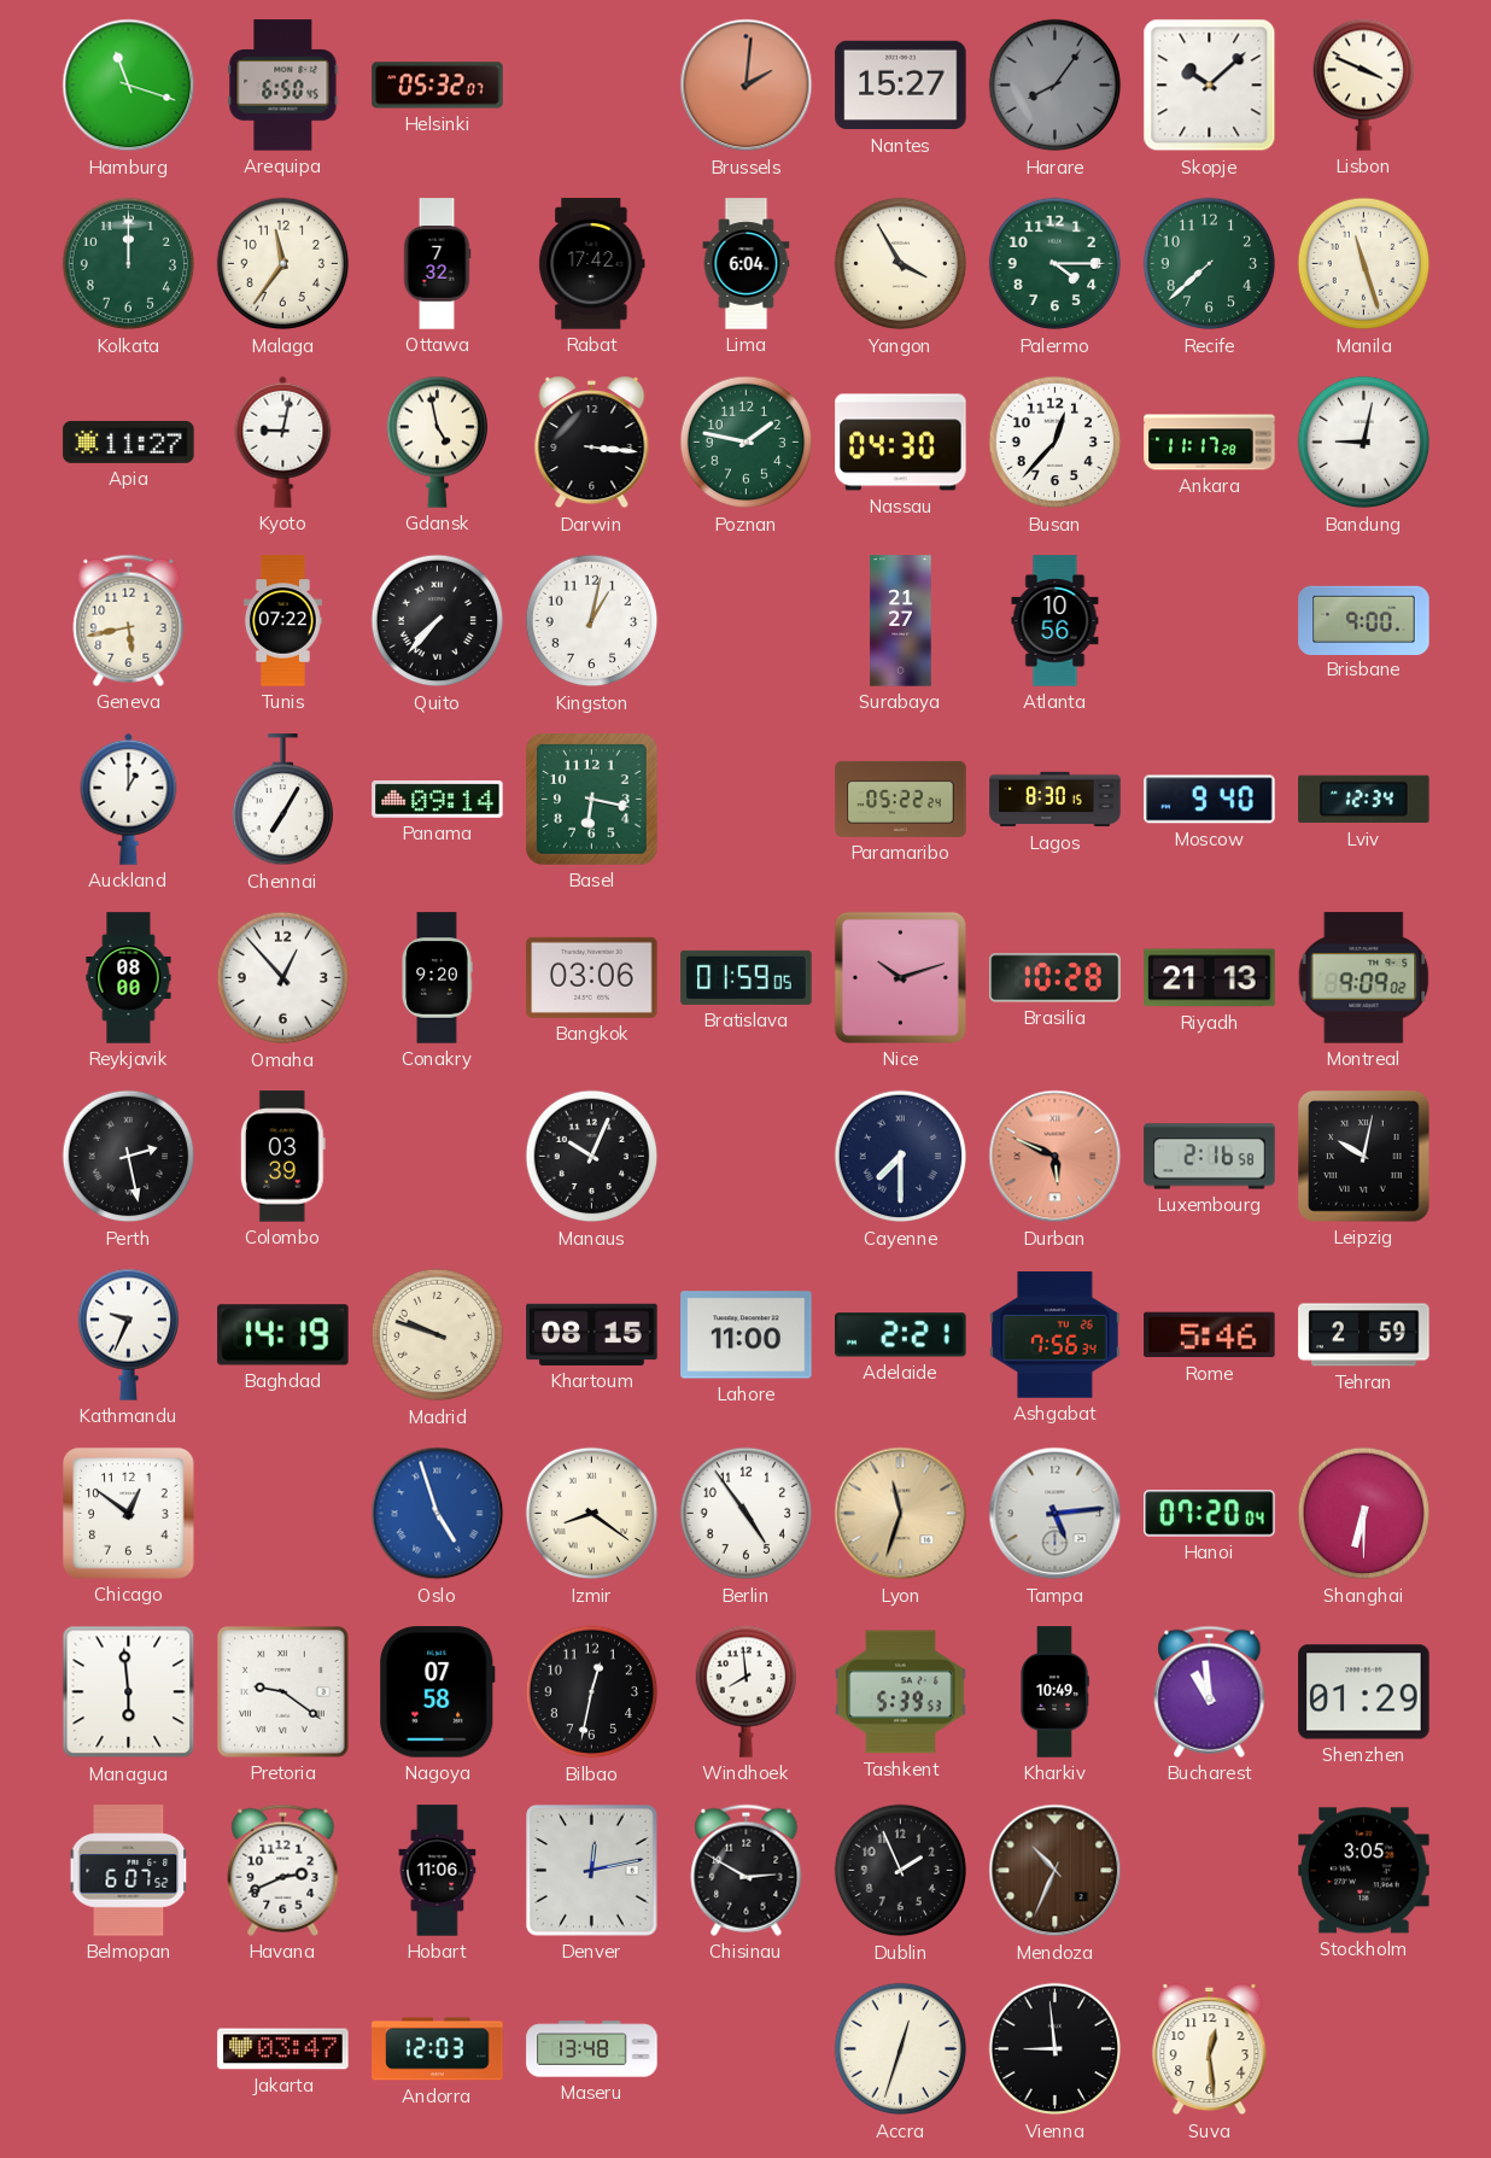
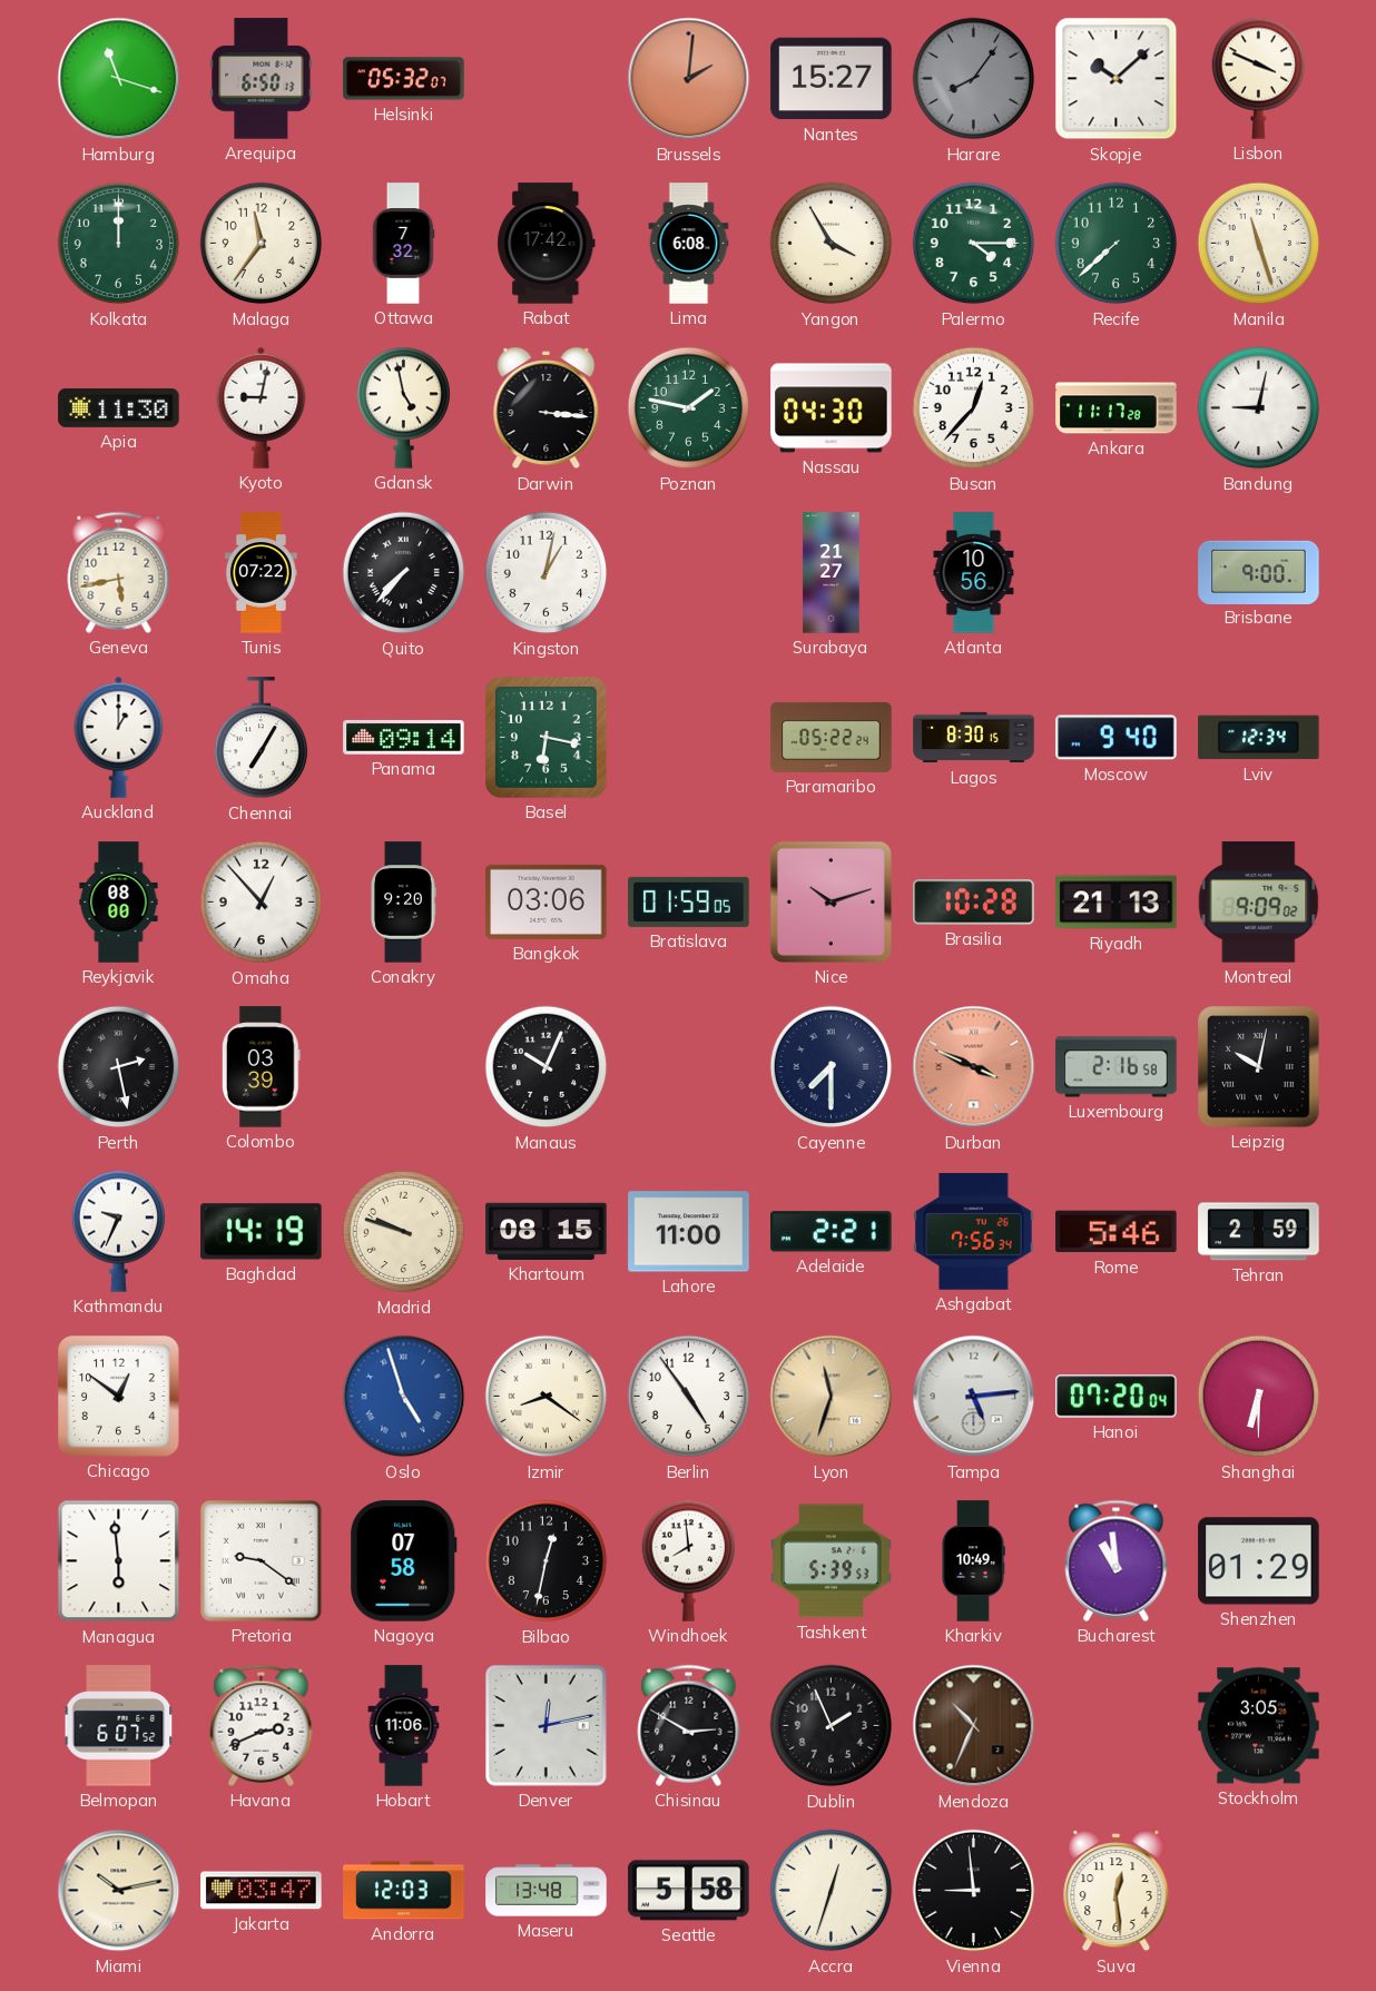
Arequipa: 6:50:45 -> 6:50:13
Lima: 6:04 -> 6:08
Apia: 11:27 -> 11:30
Durban: 5:49 -> 3:49
Miami: none -> 10:13
Seattle: none -> 5:58
